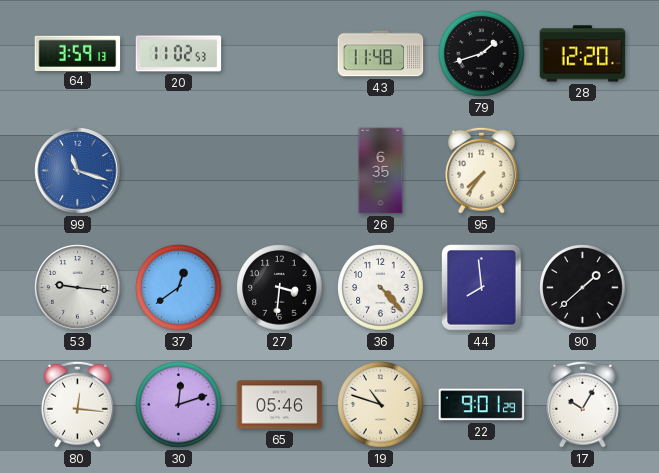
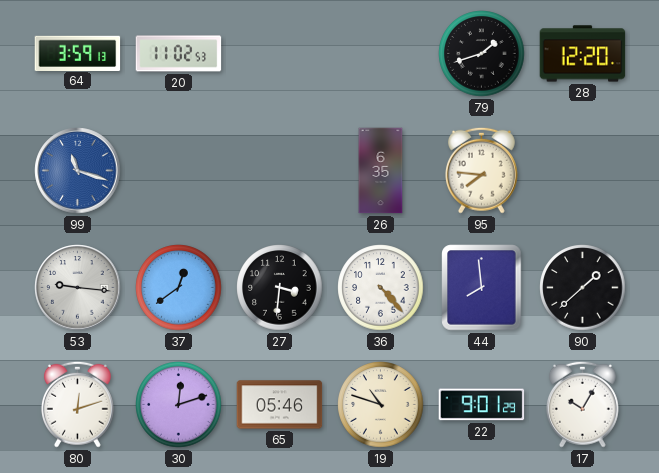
43: 11:48 -> none
95: 7:36 -> 7:46
80: 12:16 -> 12:12
